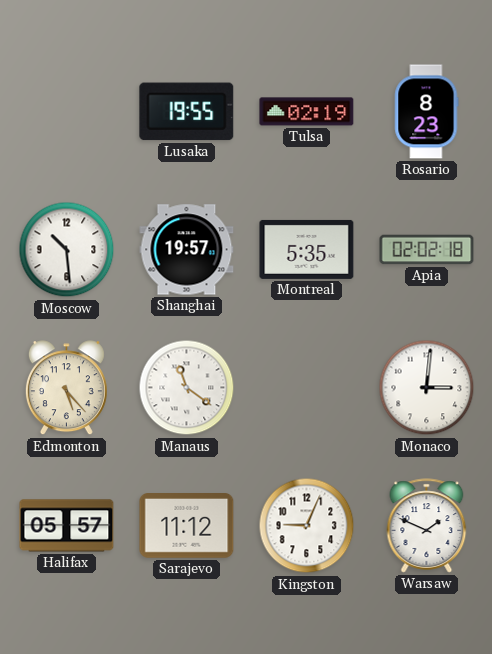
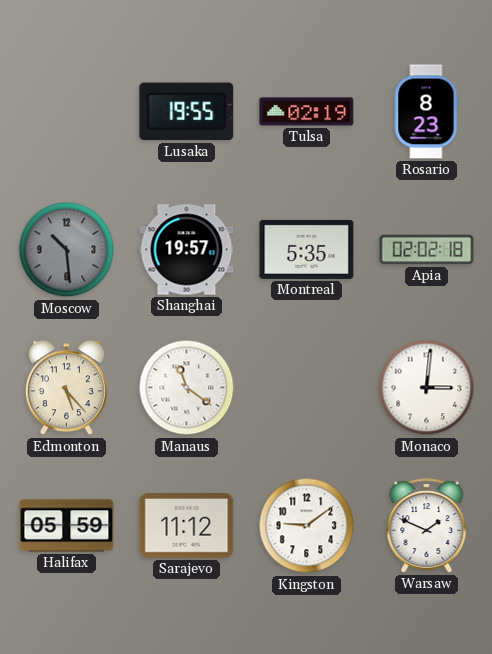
Moscow dial: white -> grey
Halifax: 05:57 -> 05:59
Kingston: 9:04 -> 9:09
